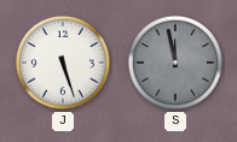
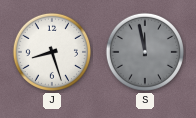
J: 5:27 -> 8:27
